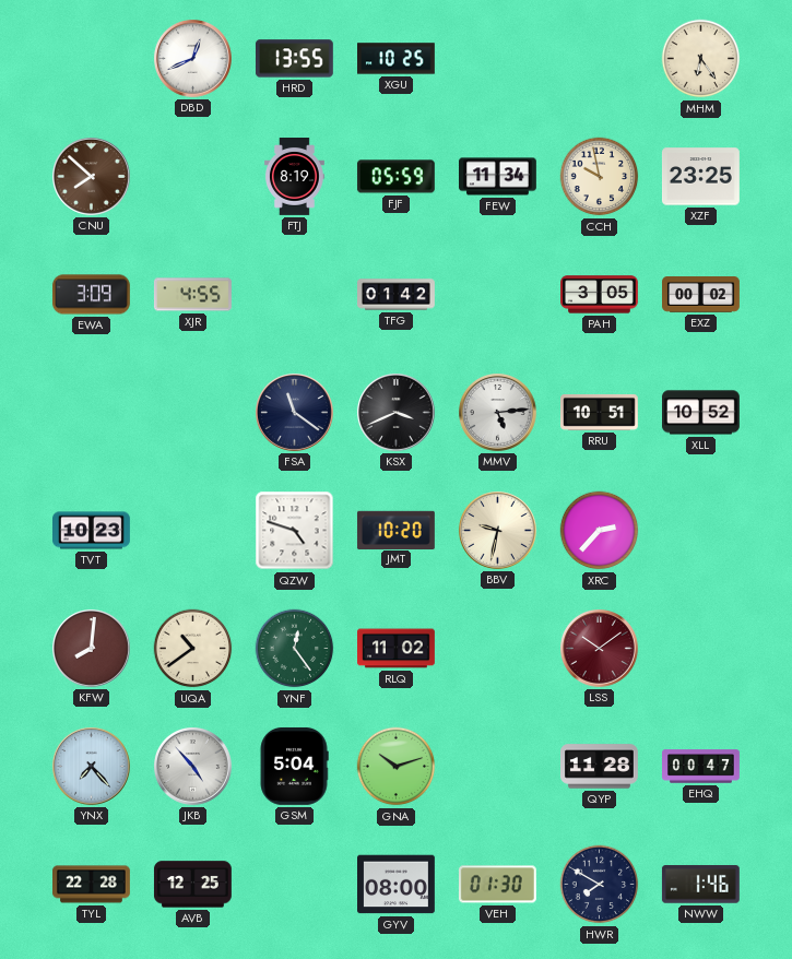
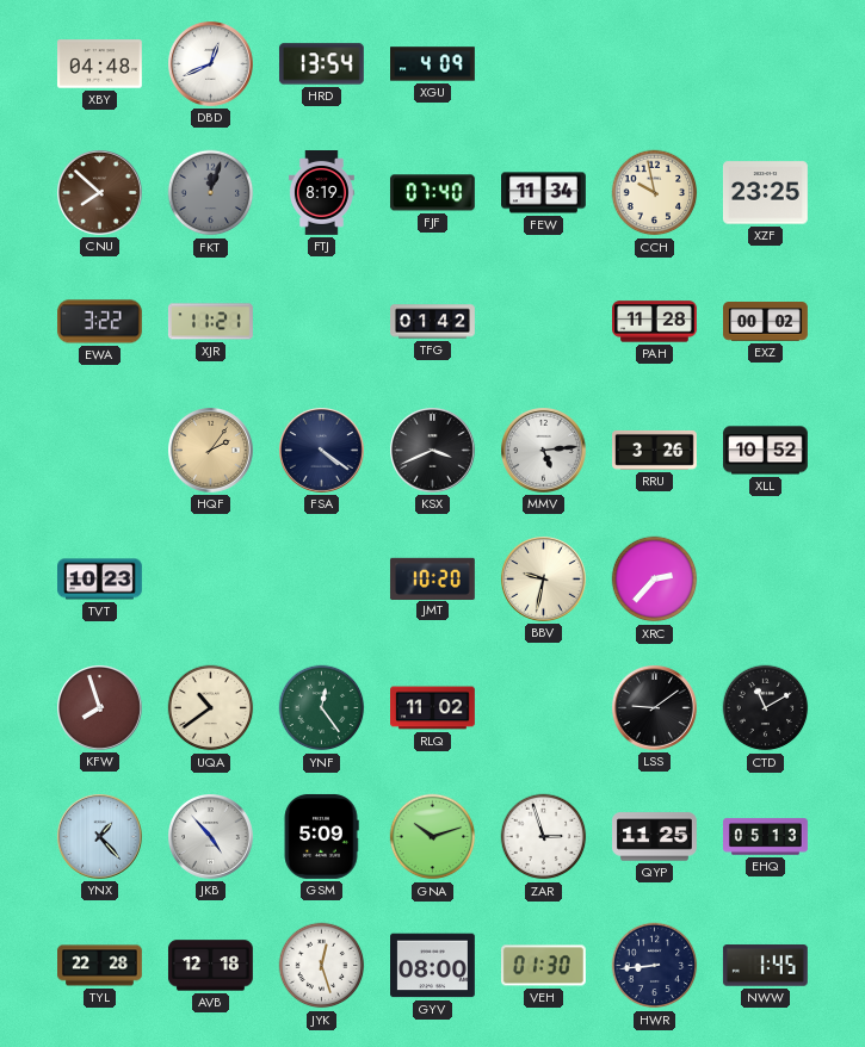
XBY: none -> 04:48
HRD: 13:55 -> 13:54
XGU: 10:25 -> 4:09
MHM: 6:24 -> none
FKT: none -> 12:03
FJF: 05:59 -> 07:40
EWA: 3:09 -> 3:22
XJR: 4:55 -> 11:21
PAH: 3:05 -> 11:28
HQF: none -> 2:06
FSA: 11:21 -> 4:21
RRU: 10:51 -> 3:26
QZW: 4:48 -> none
KFW: 8:01 -> 7:57
LSS: 10:09 -> 9:09
LSS dial: burgundy -> black
CTD: none -> 11:10
YNX: 7:23 -> 1:23
GSM: 5:04 -> 5:09
ZAR: none -> 2:57
QYP: 11:28 -> 11:25
EHQ: 00:47 -> 05:13
AVB: 12:25 -> 12:18
JYK: none -> 12:27
HWR: 7:50 -> 8:44
NWW: 1:46 -> 1:45
